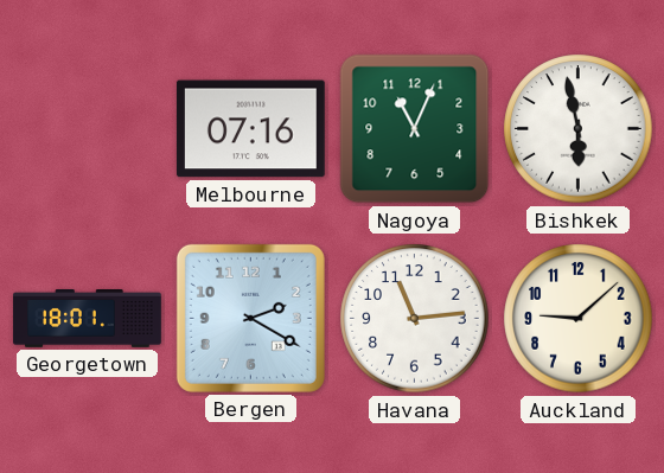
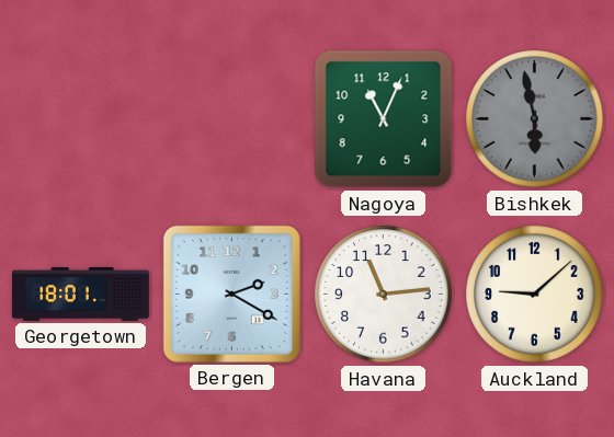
Melbourne: 07:16 -> none
Bishkek dial: white -> grey
